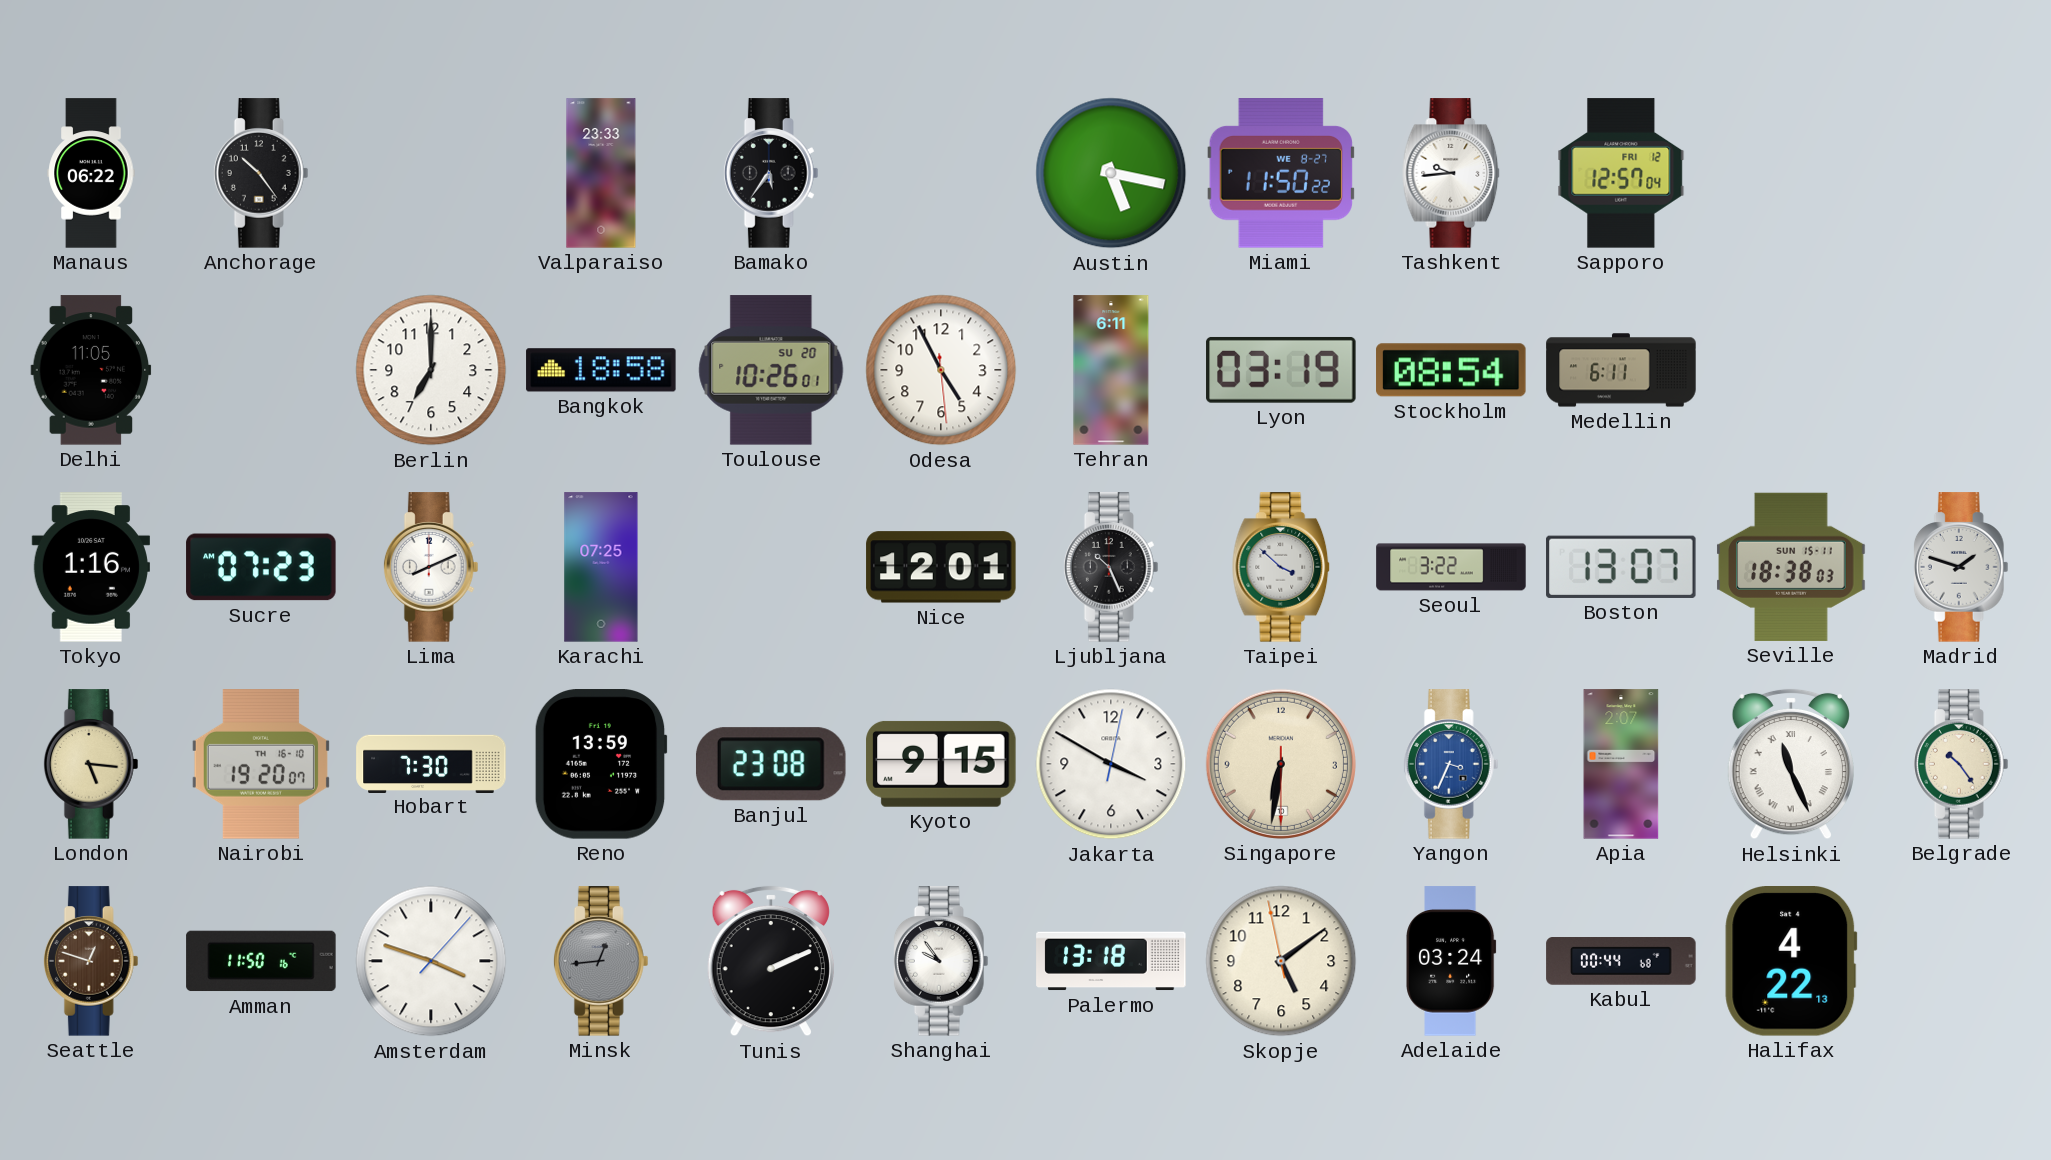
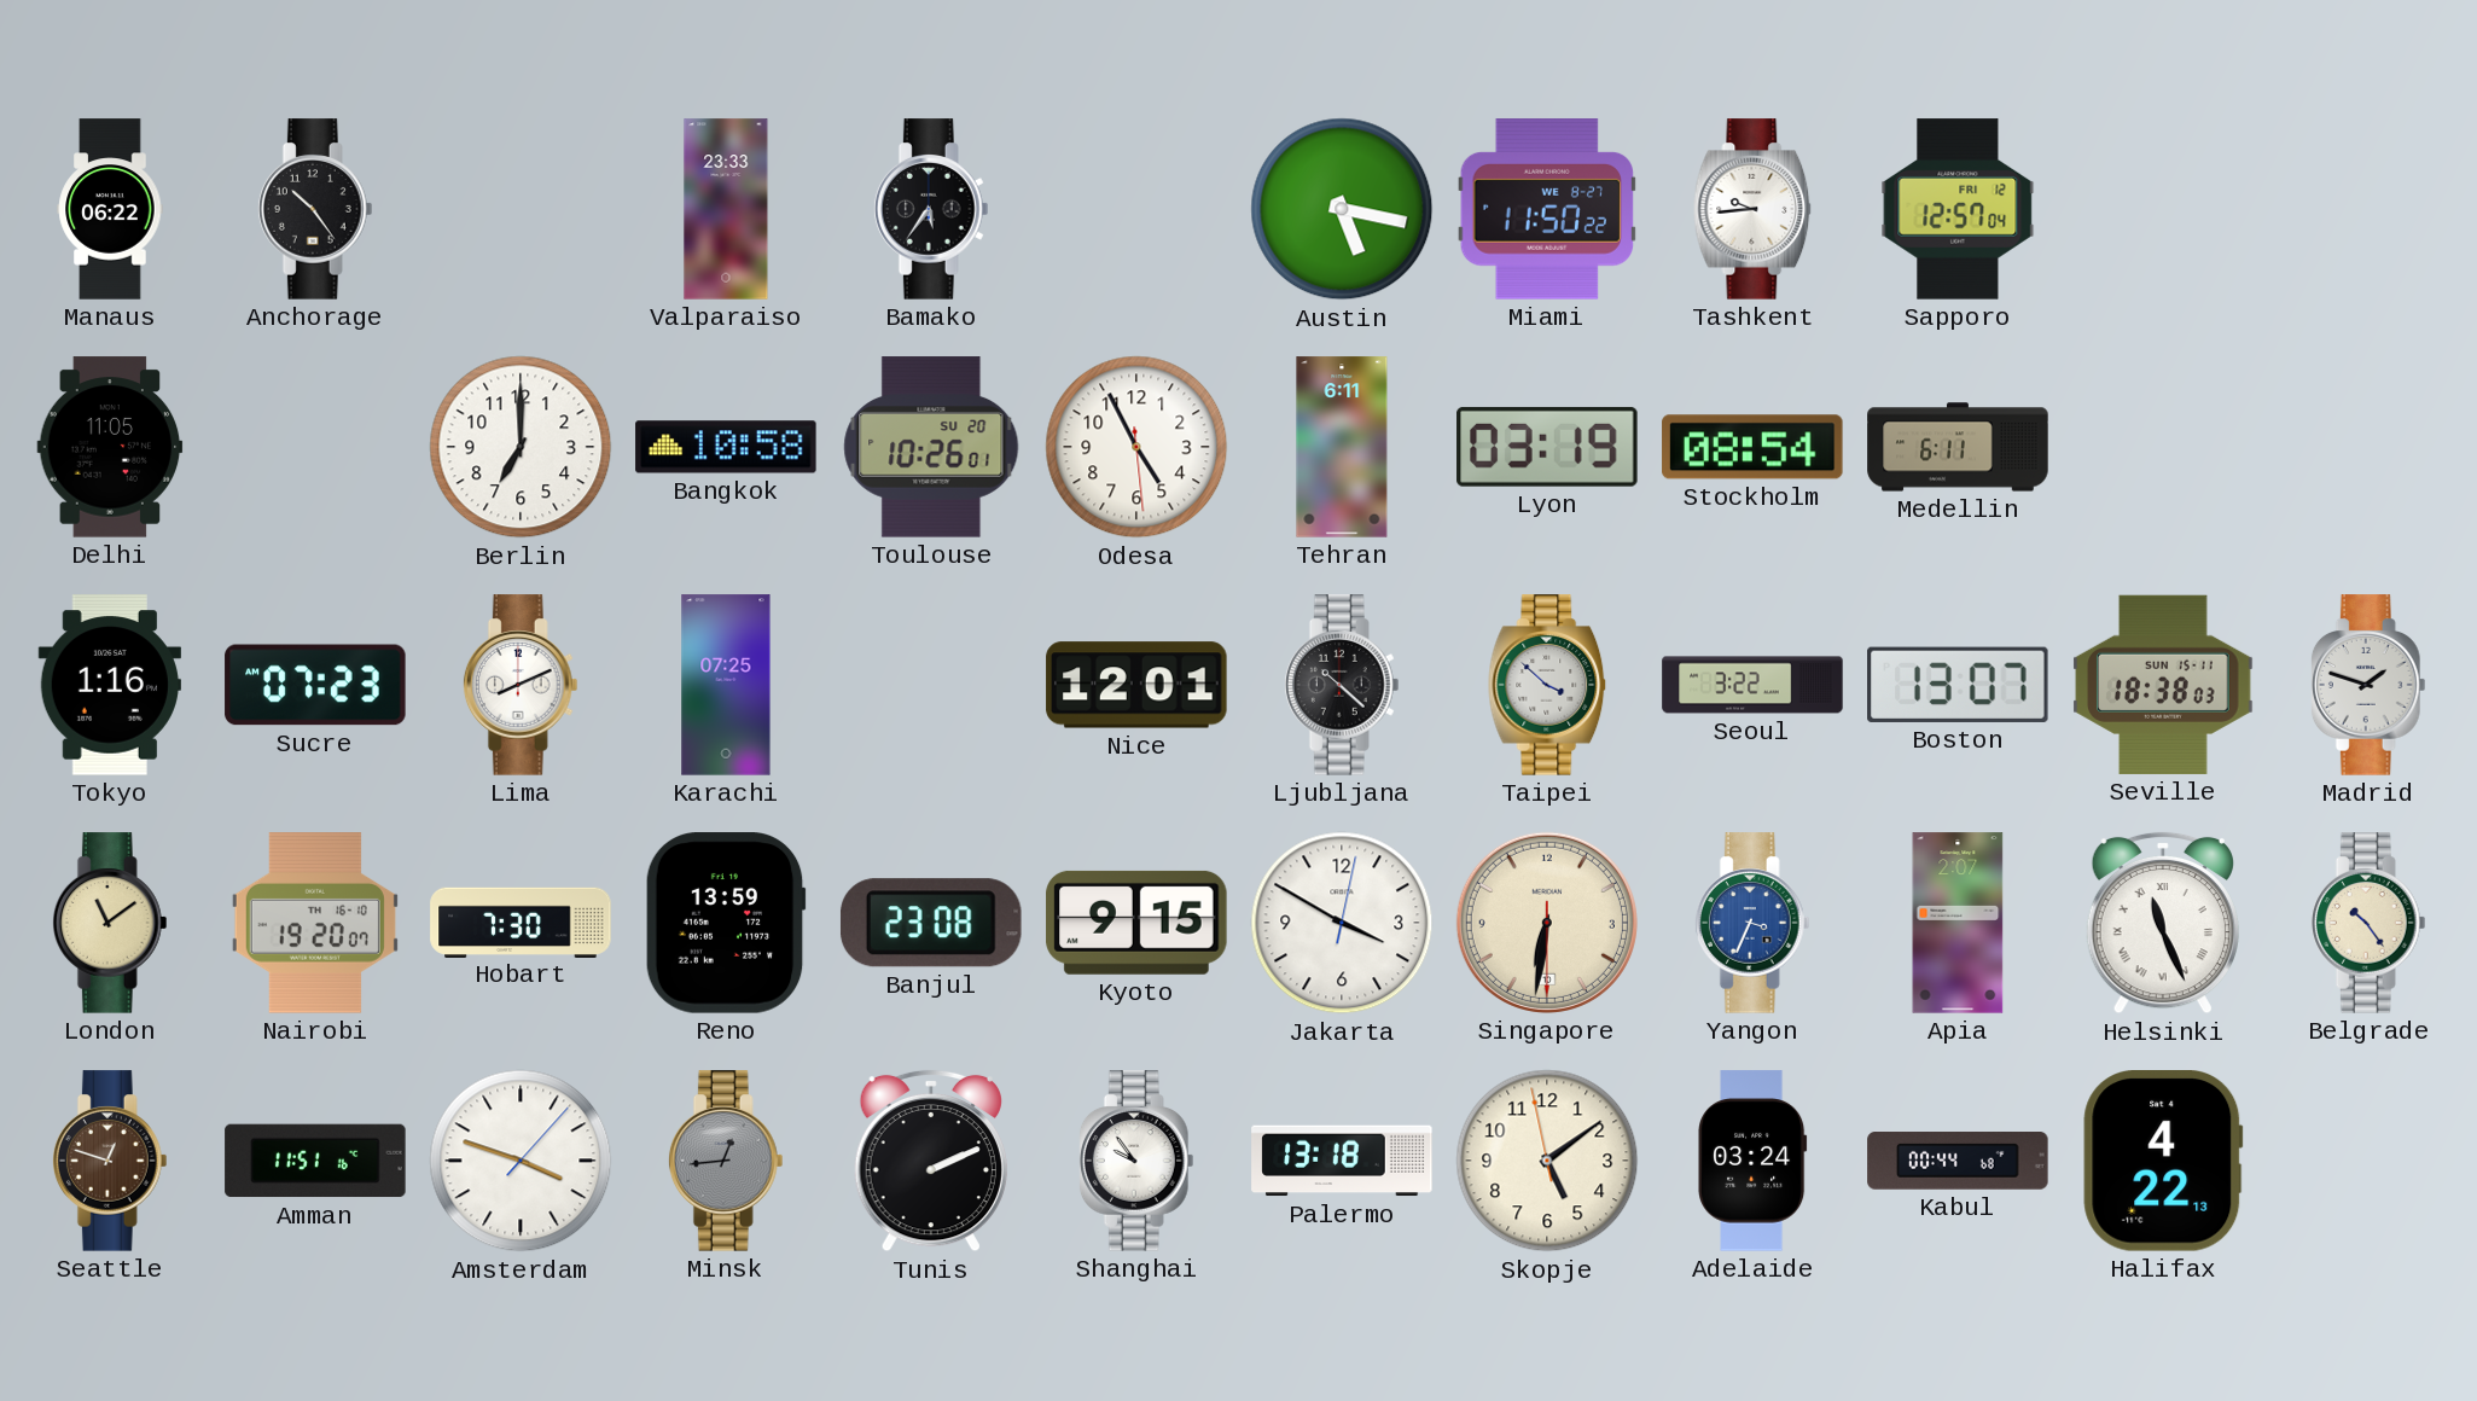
Bangkok: 18:58 -> 10:58
Ljubljana: 10:26 -> 10:22
London: 5:16 -> 11:09
Amman: 11:50 -> 11:51
